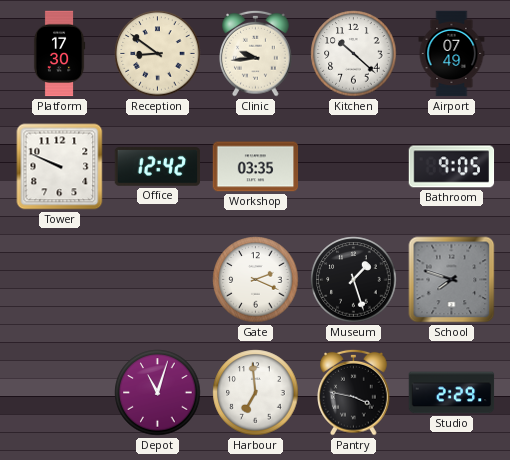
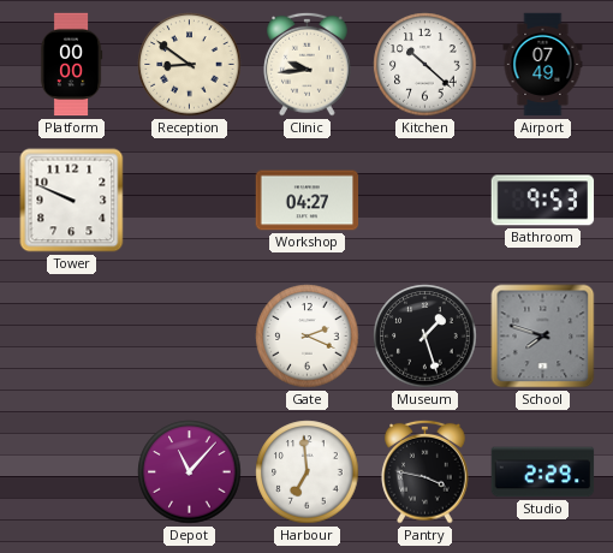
Platform: 17:30 -> 00:00
Office: 12:42 -> none
Workshop: 03:35 -> 04:27
Bathroom: 9:05 -> 9:53
Depot: 11:03 -> 11:07
